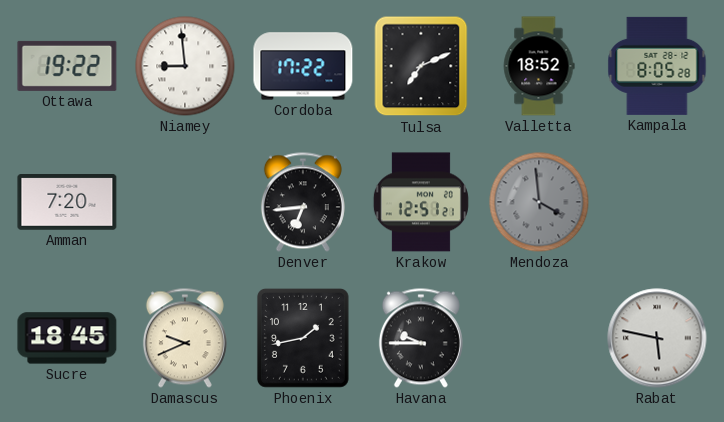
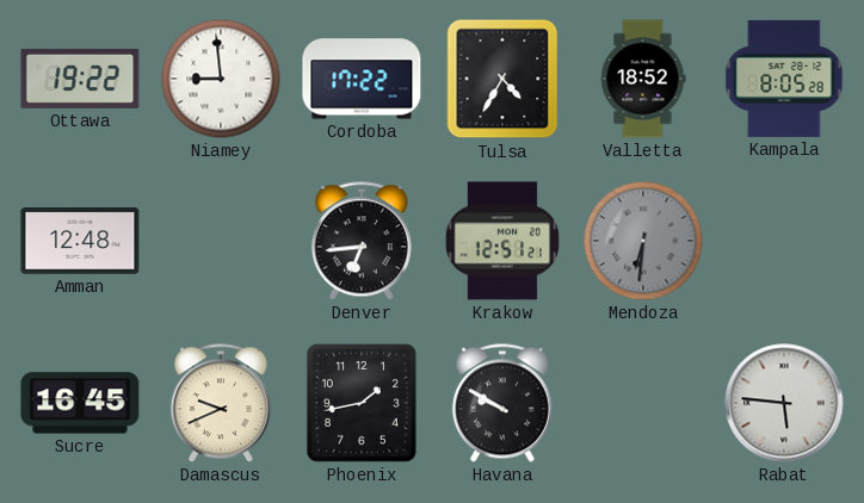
Tulsa: 7:11 -> 4:35
Amman: 7:20 -> 12:48
Mendoza: 3:59 -> 6:31
Sucre: 18:45 -> 16:45
Havana: 9:45 -> 9:50
Rabat: 5:47 -> 5:46
